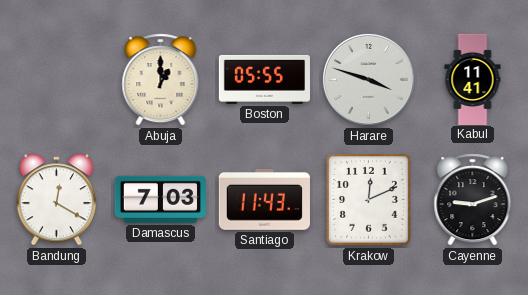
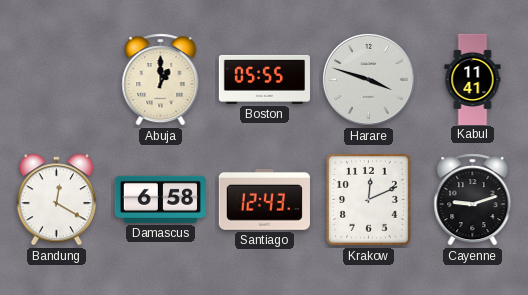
Damascus: 7:03 -> 6:58
Santiago: 11:43 -> 12:43
